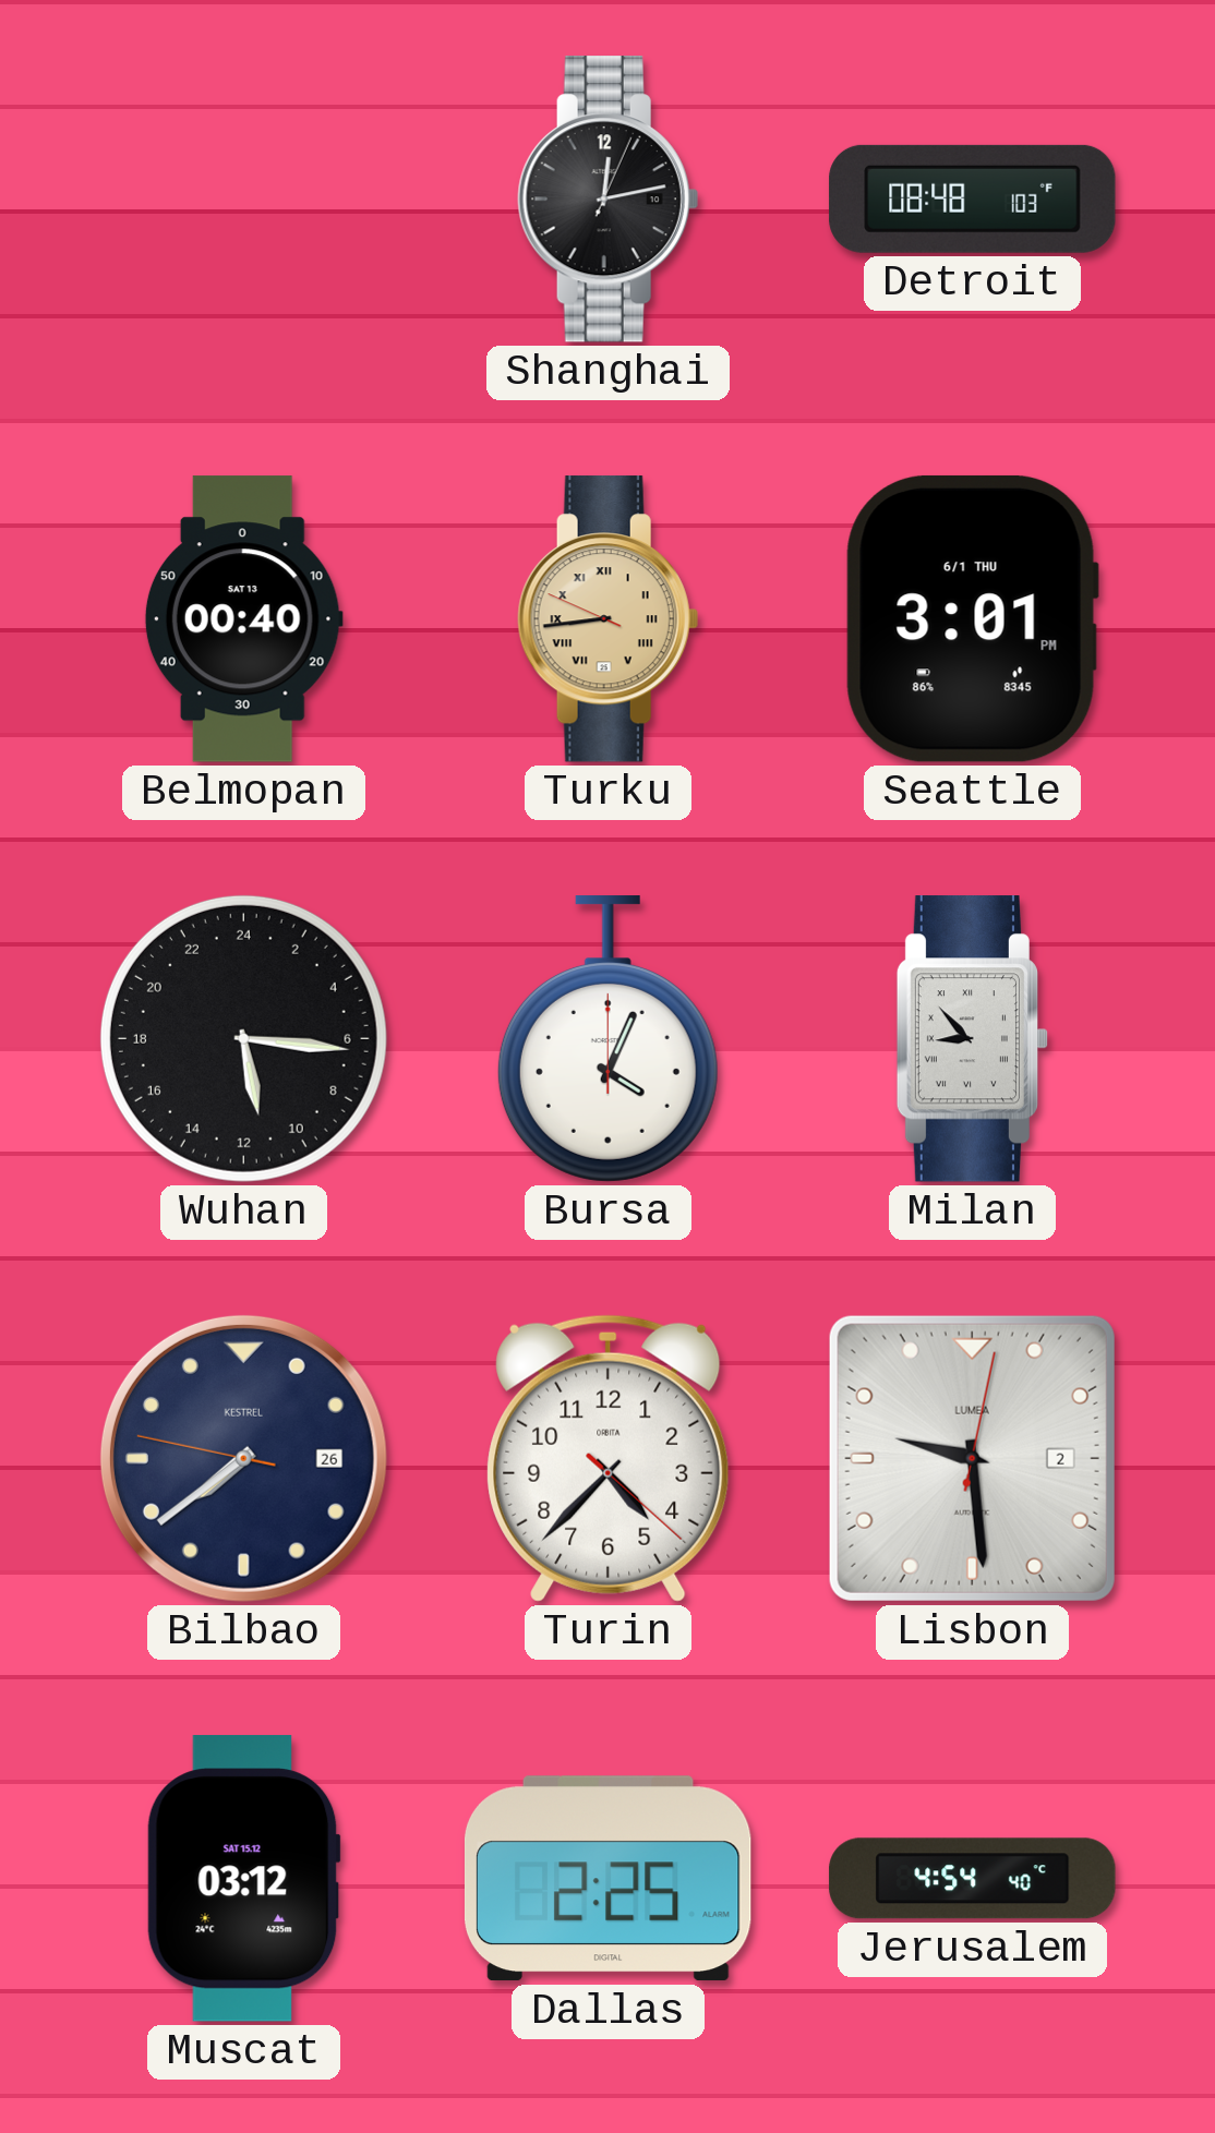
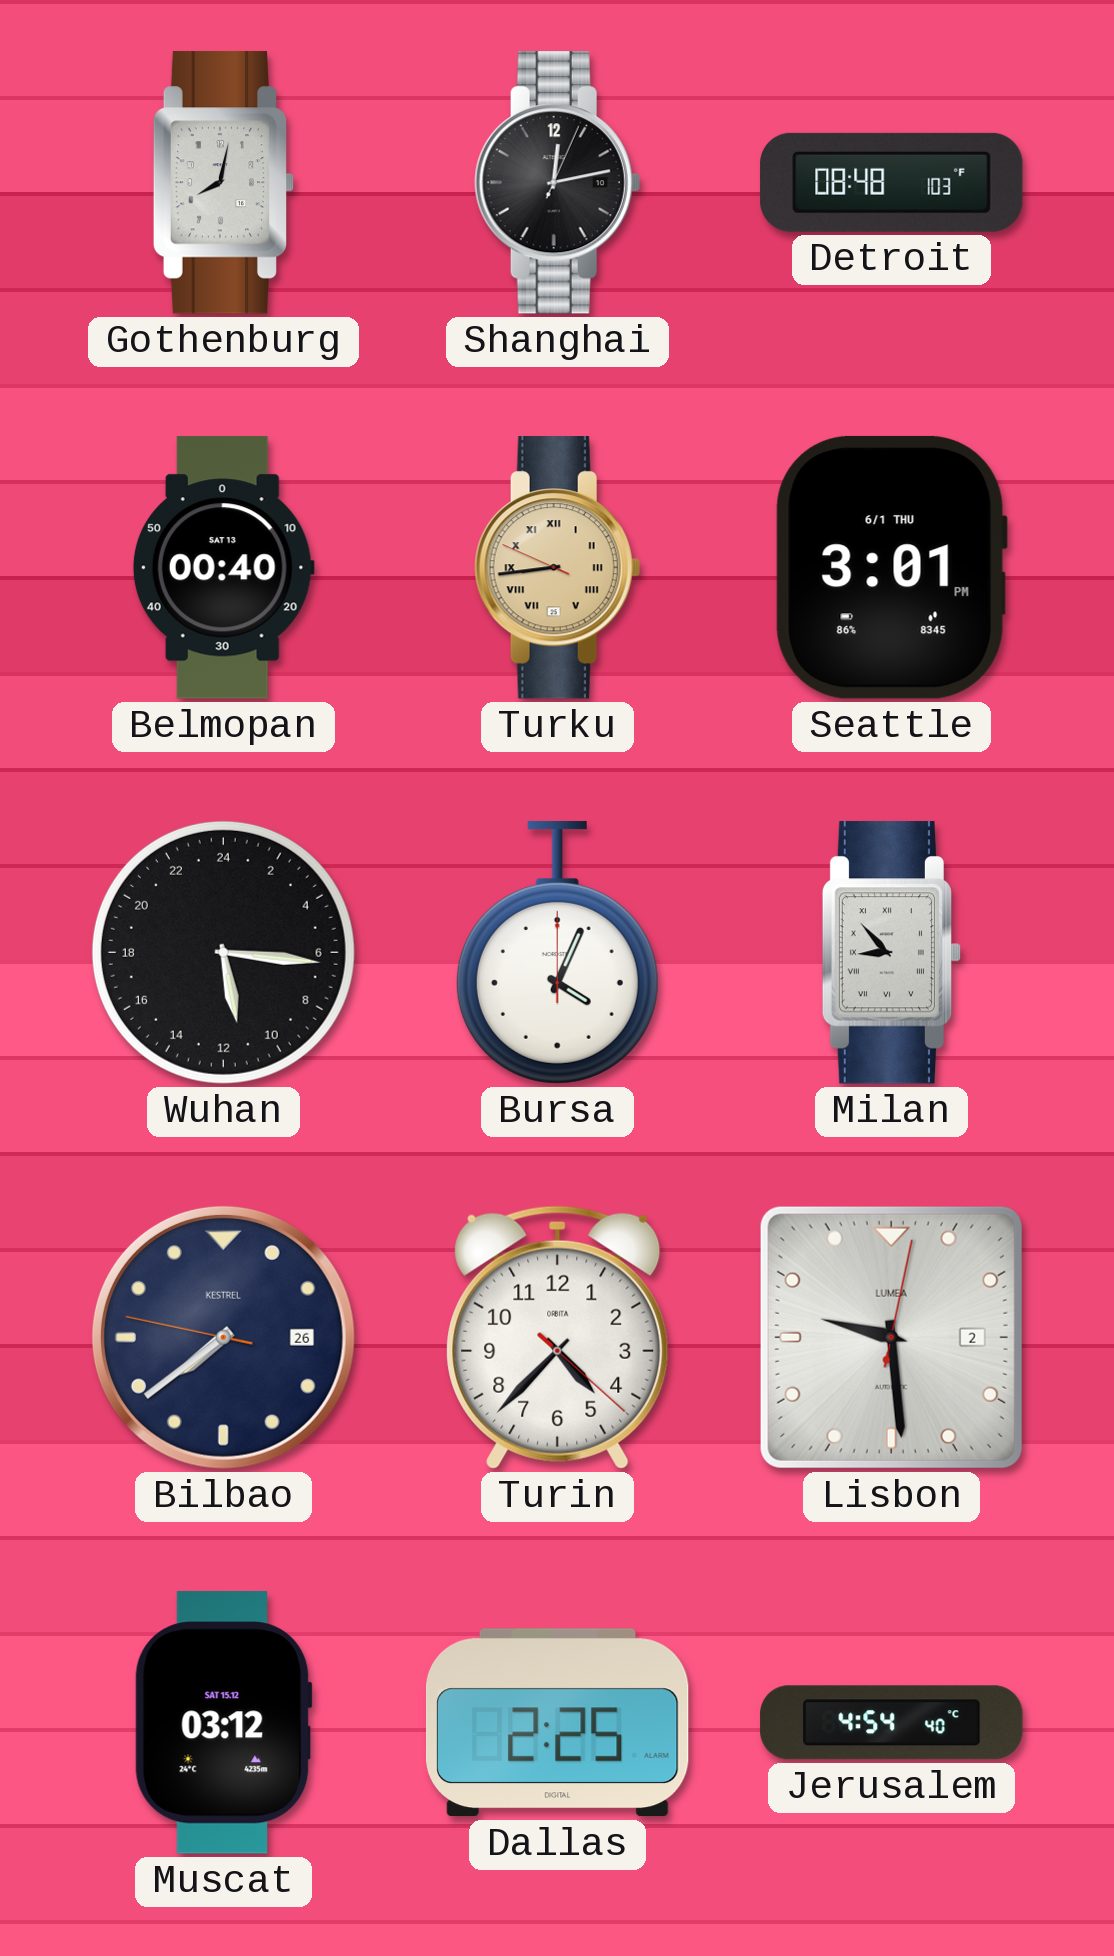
Gothenburg: none -> 8:02
